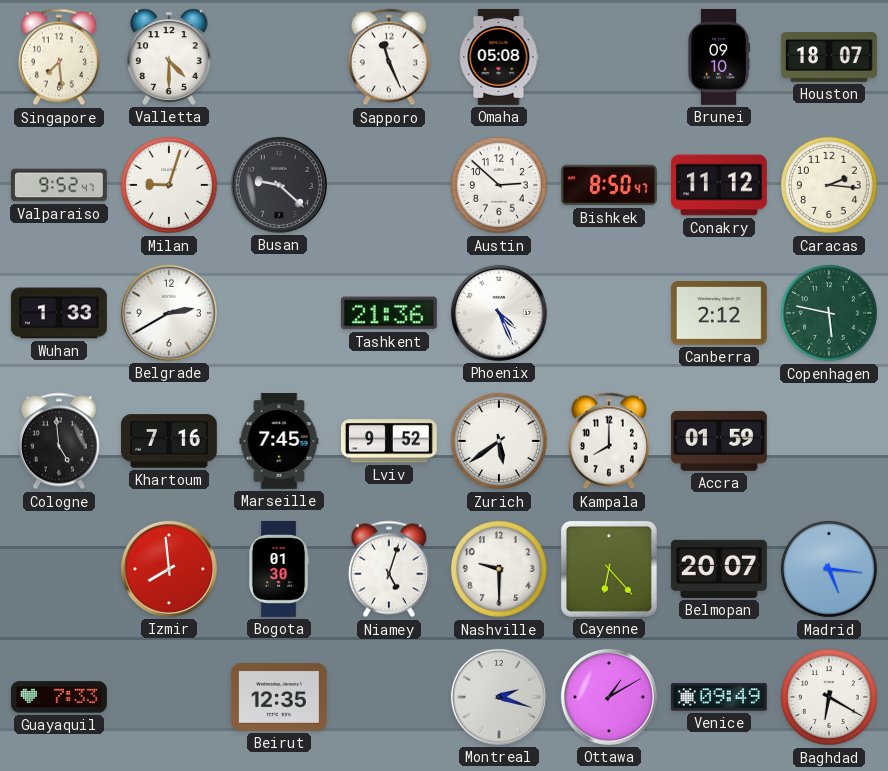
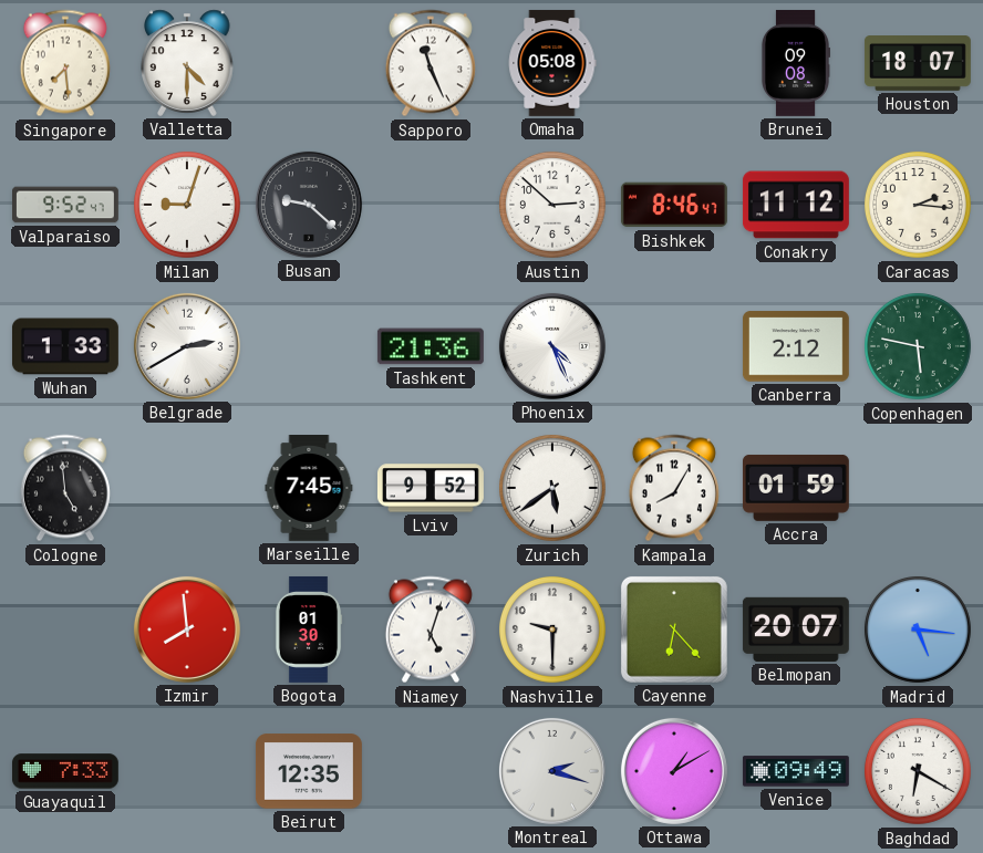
Brunei: 09:10 -> 09:08
Bishkek: 8:50 -> 8:46
Khartoum: 7:16 -> none
Kampala: 8:00 -> 8:05
